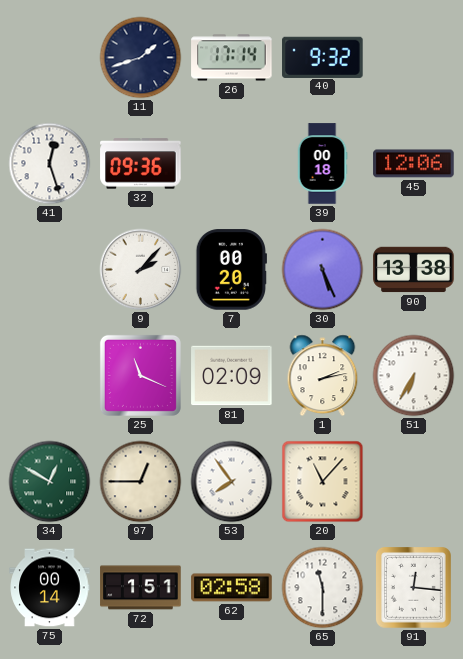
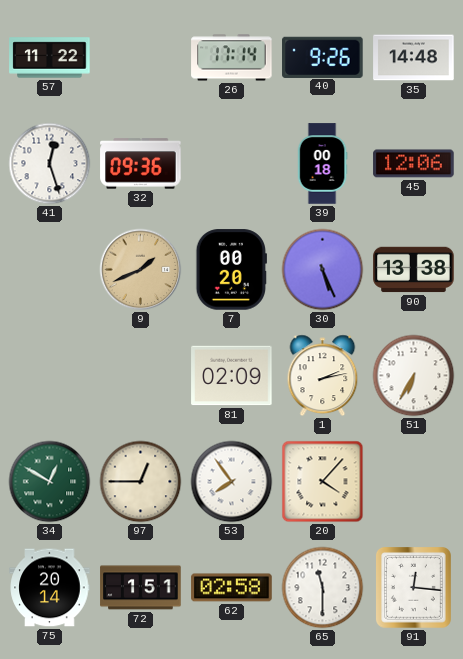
57: none -> 11:22
11: 1:42 -> none
40: 9:32 -> 9:26
35: none -> 14:48
9: 2:07 -> 1:41
9 dial: white -> champagne
25: 11:19 -> none
20: 11:07 -> 4:07
75: 00:14 -> 20:14
